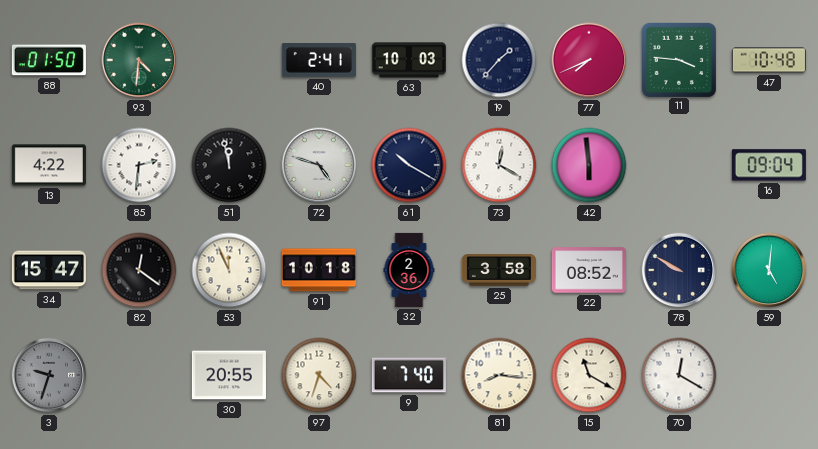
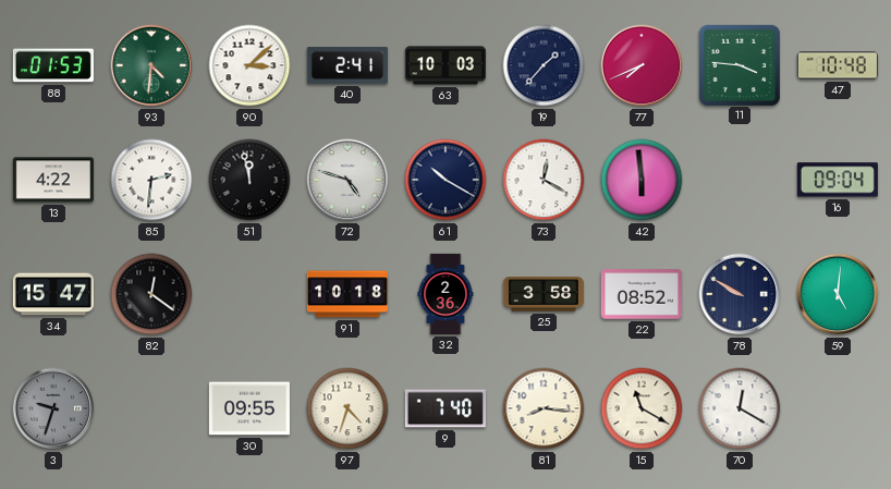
88: 01:50 -> 01:53
90: none -> 3:08
53: 11:56 -> none
30: 20:55 -> 09:55
